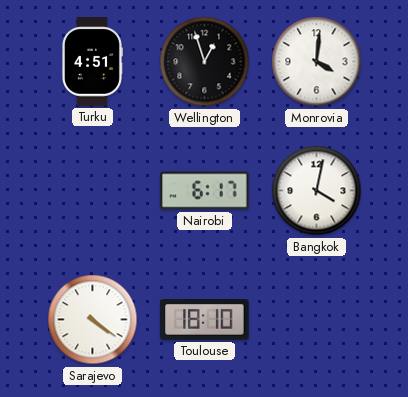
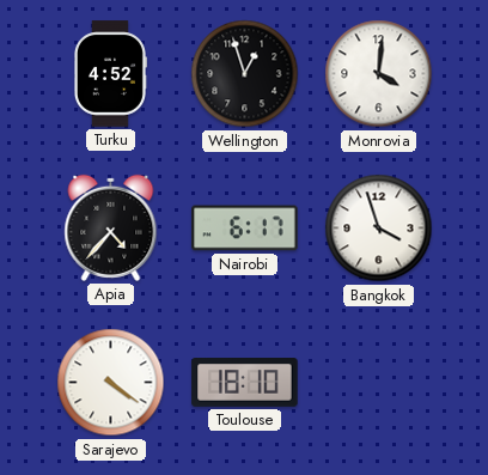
Turku: 4:51 -> 4:52
Apia: none -> 4:37
Bangkok: 4:02 -> 3:57
